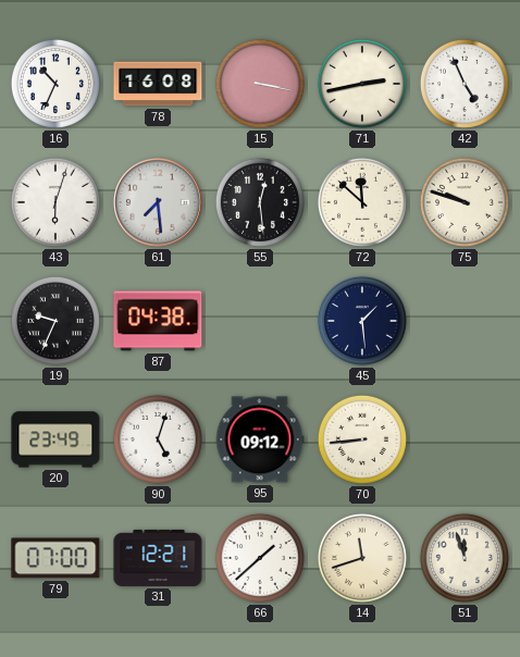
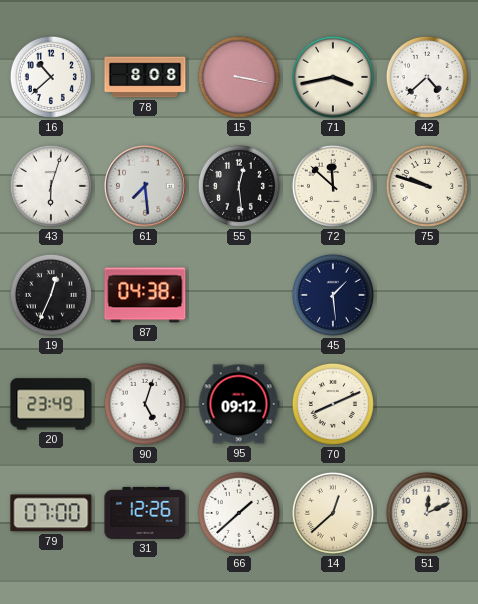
16: 10:34 -> 10:38
78: 16:08 -> 8:08
71: 2:43 -> 3:43
42: 4:56 -> 4:38
19: 9:34 -> 12:34
70: 8:44 -> 8:11
31: 12:21 -> 12:26
14: 11:42 -> 12:38
51: 11:57 -> 12:11
